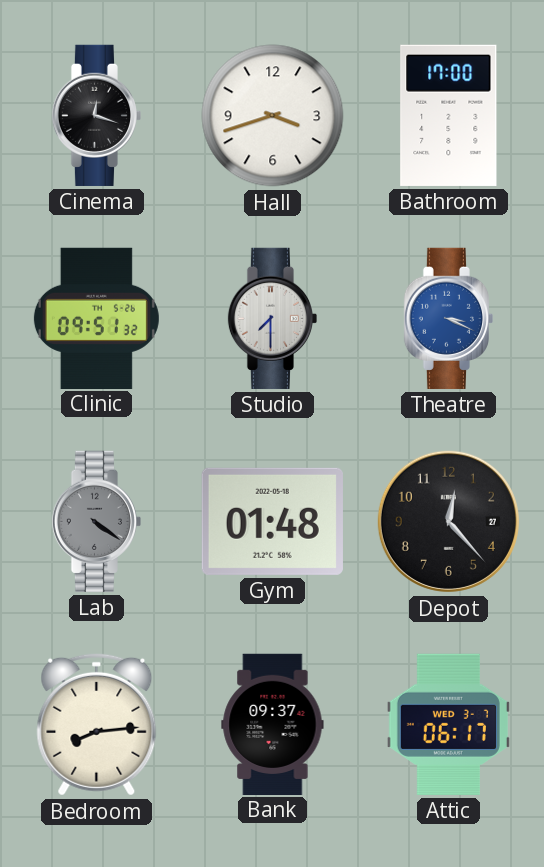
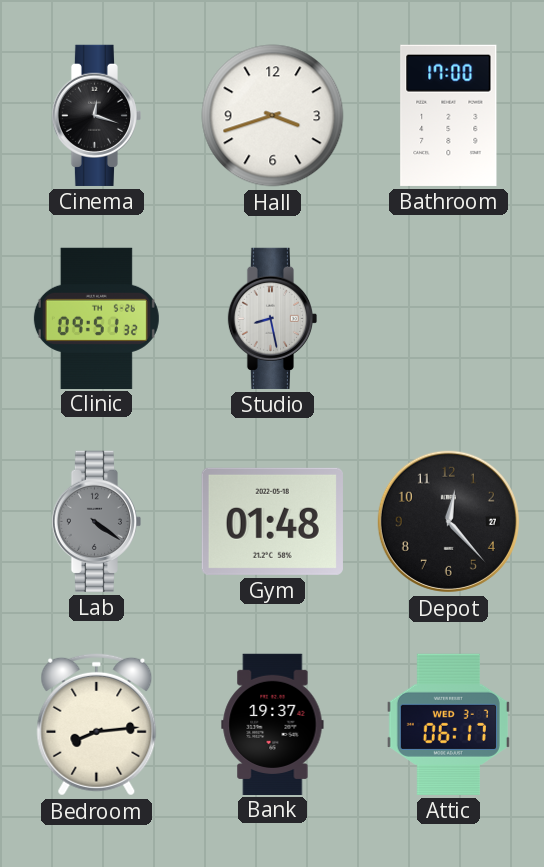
Studio: 7:30 -> 8:28
Theatre: 3:19 -> none
Bank: 09:37 -> 19:37
